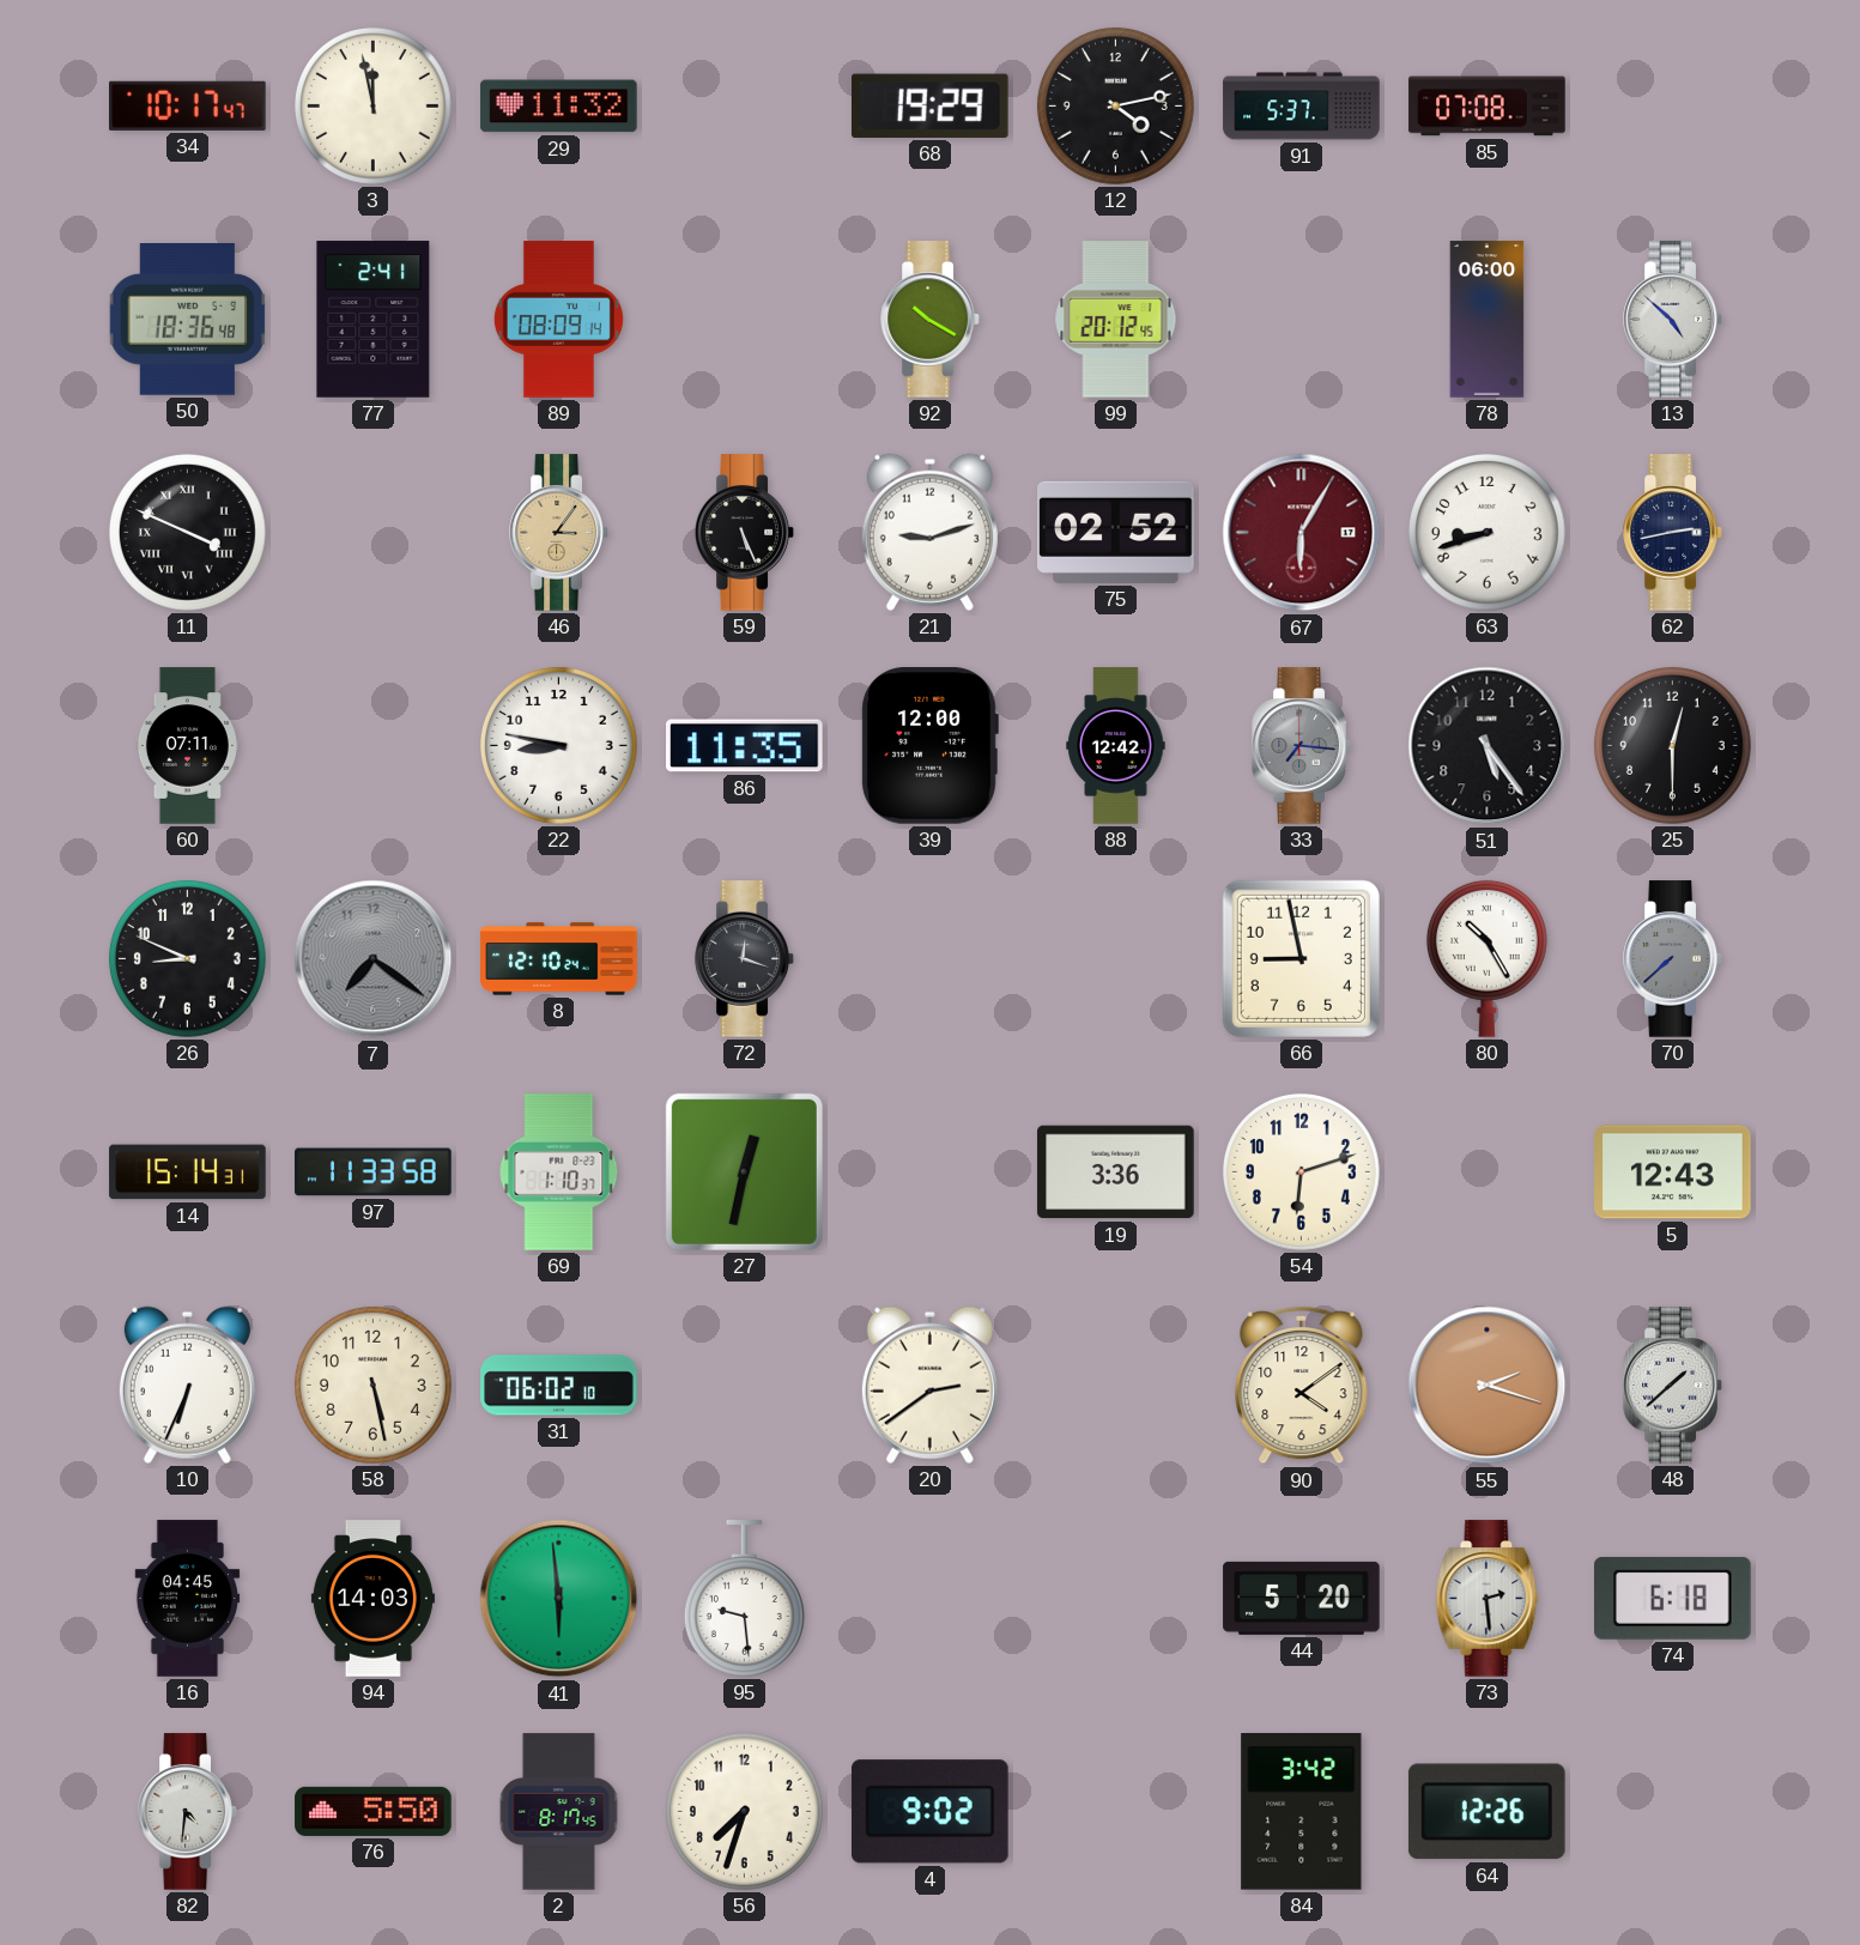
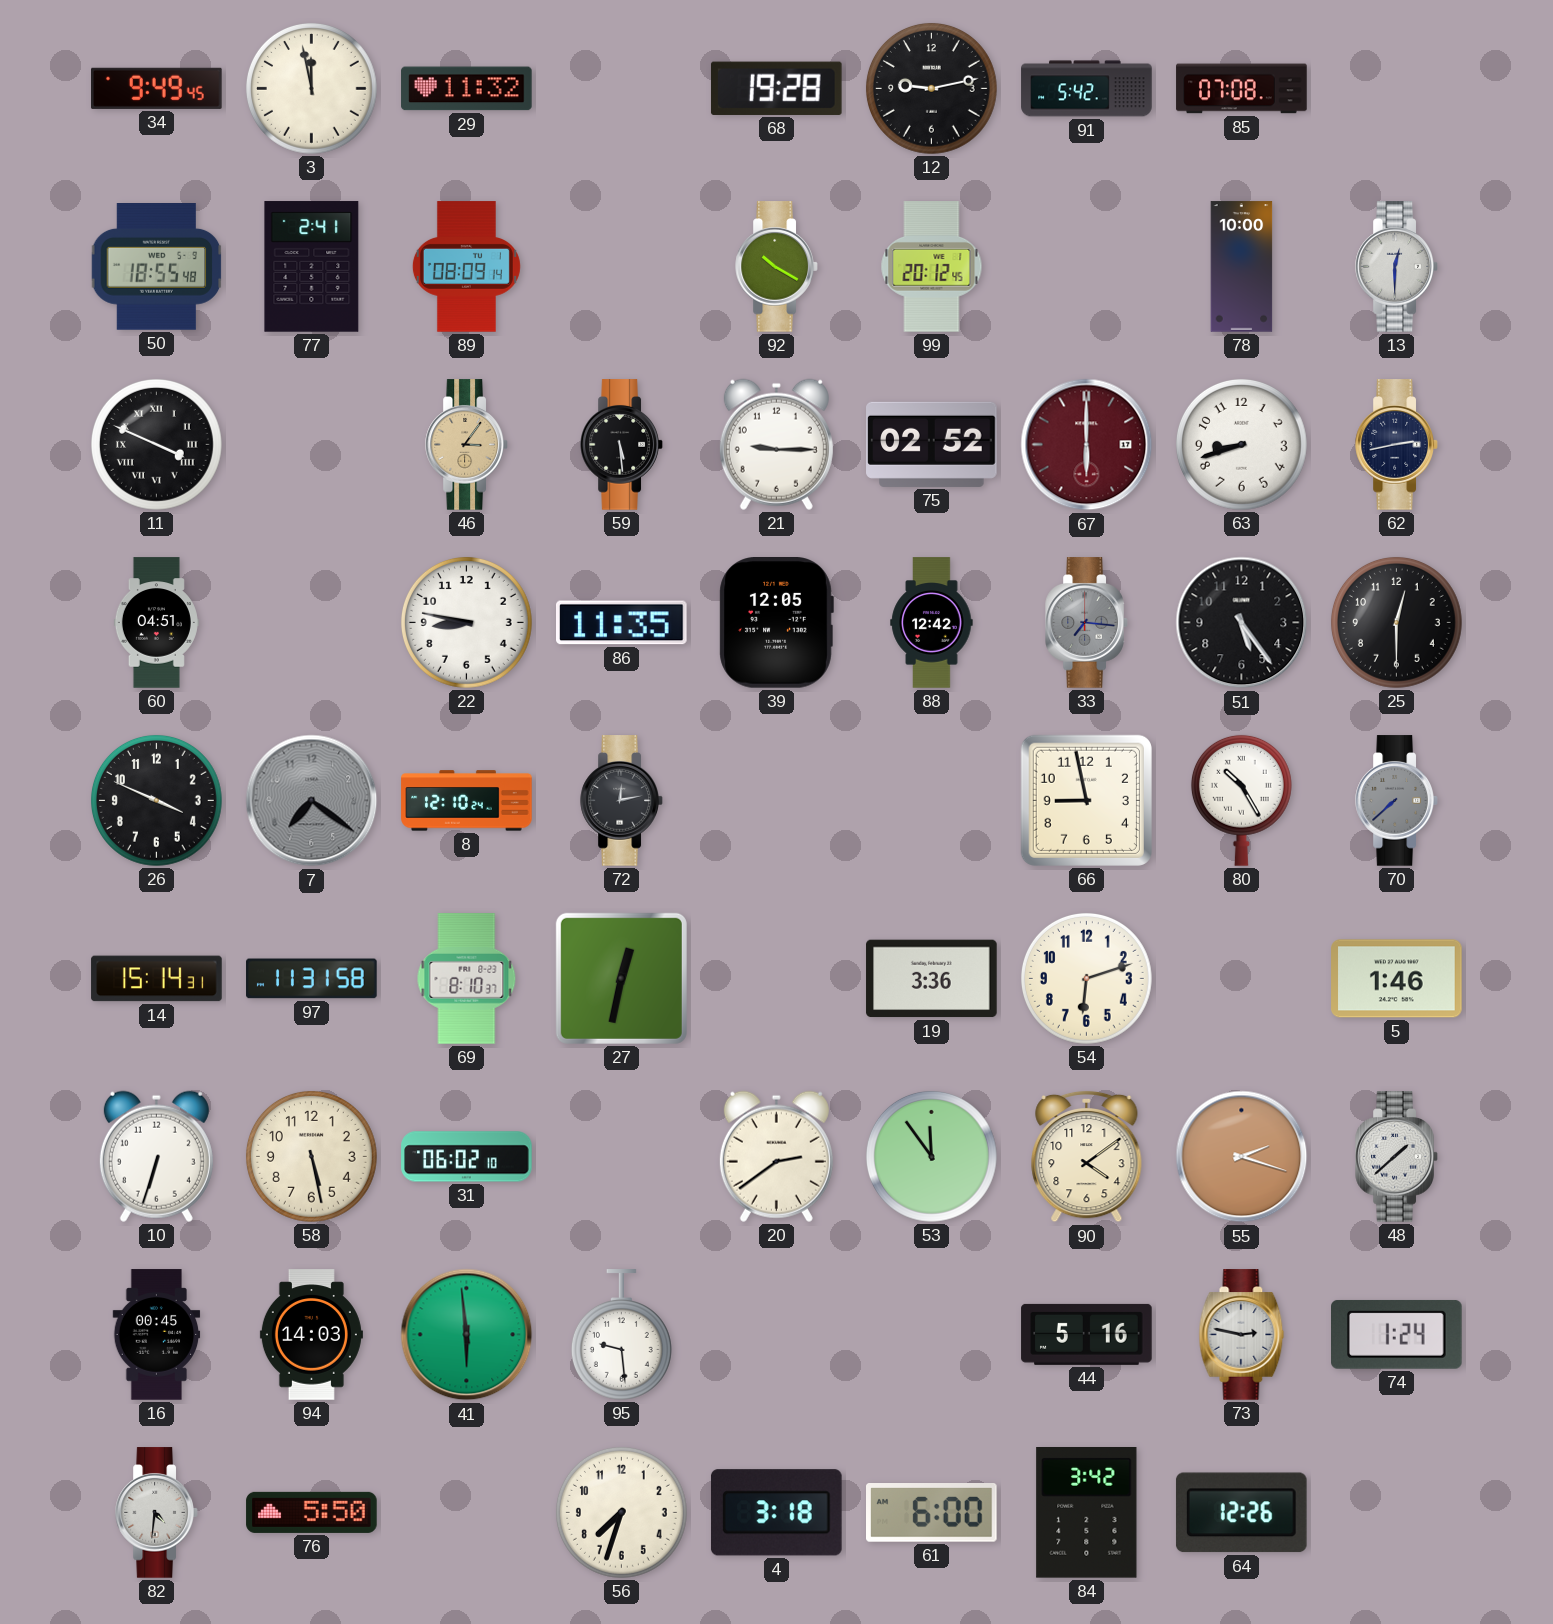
34: 10:17 -> 9:49
68: 19:29 -> 19:28
12: 4:13 -> 9:13
91: 5:37 -> 5:42
50: 18:36 -> 18:55
78: 06:00 -> 10:00
13: 4:52 -> 12:30
59: 5:26 -> 5:29
21: 9:12 -> 9:15
67: 6:05 -> 6:00
60: 07:11 -> 04:51
39: 12:00 -> 12:05
26: 8:49 -> 3:49
72: 12:18 -> 12:13
97: 11:33 -> 11:31
69: 1:10 -> 8:10
5: 12:43 -> 1:46
10: 6:34 -> 6:33
53: none -> 11:54
16: 04:45 -> 00:45
44: 5:20 -> 5:16
73: 2:29 -> 2:47
74: 6:18 -> 1:24
2: 8:17 -> none
4: 9:02 -> 3:18
61: none -> 6:00
